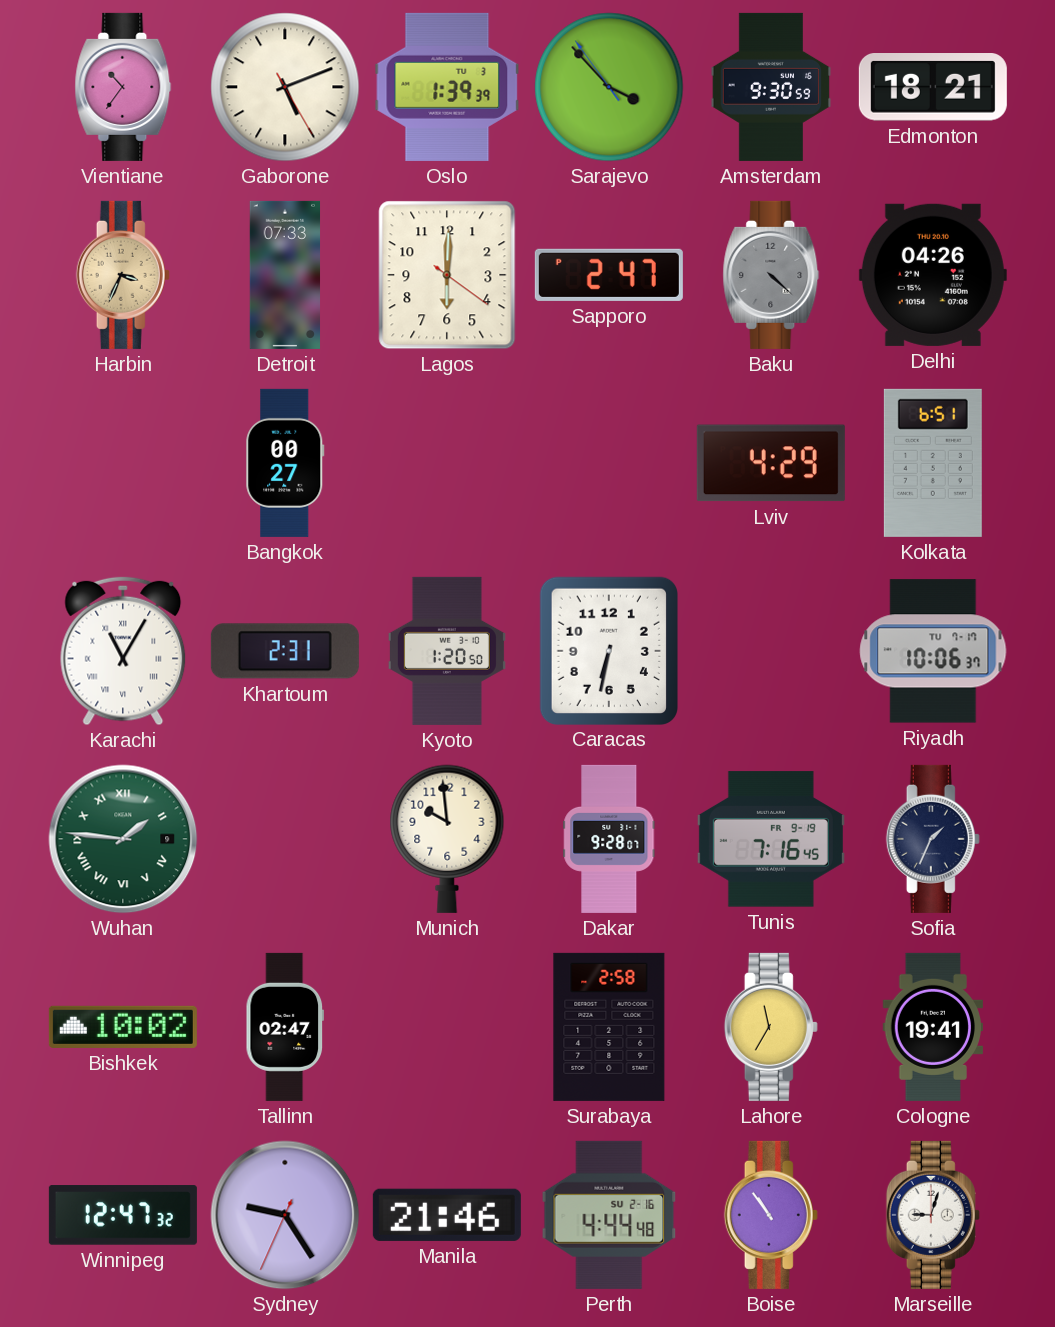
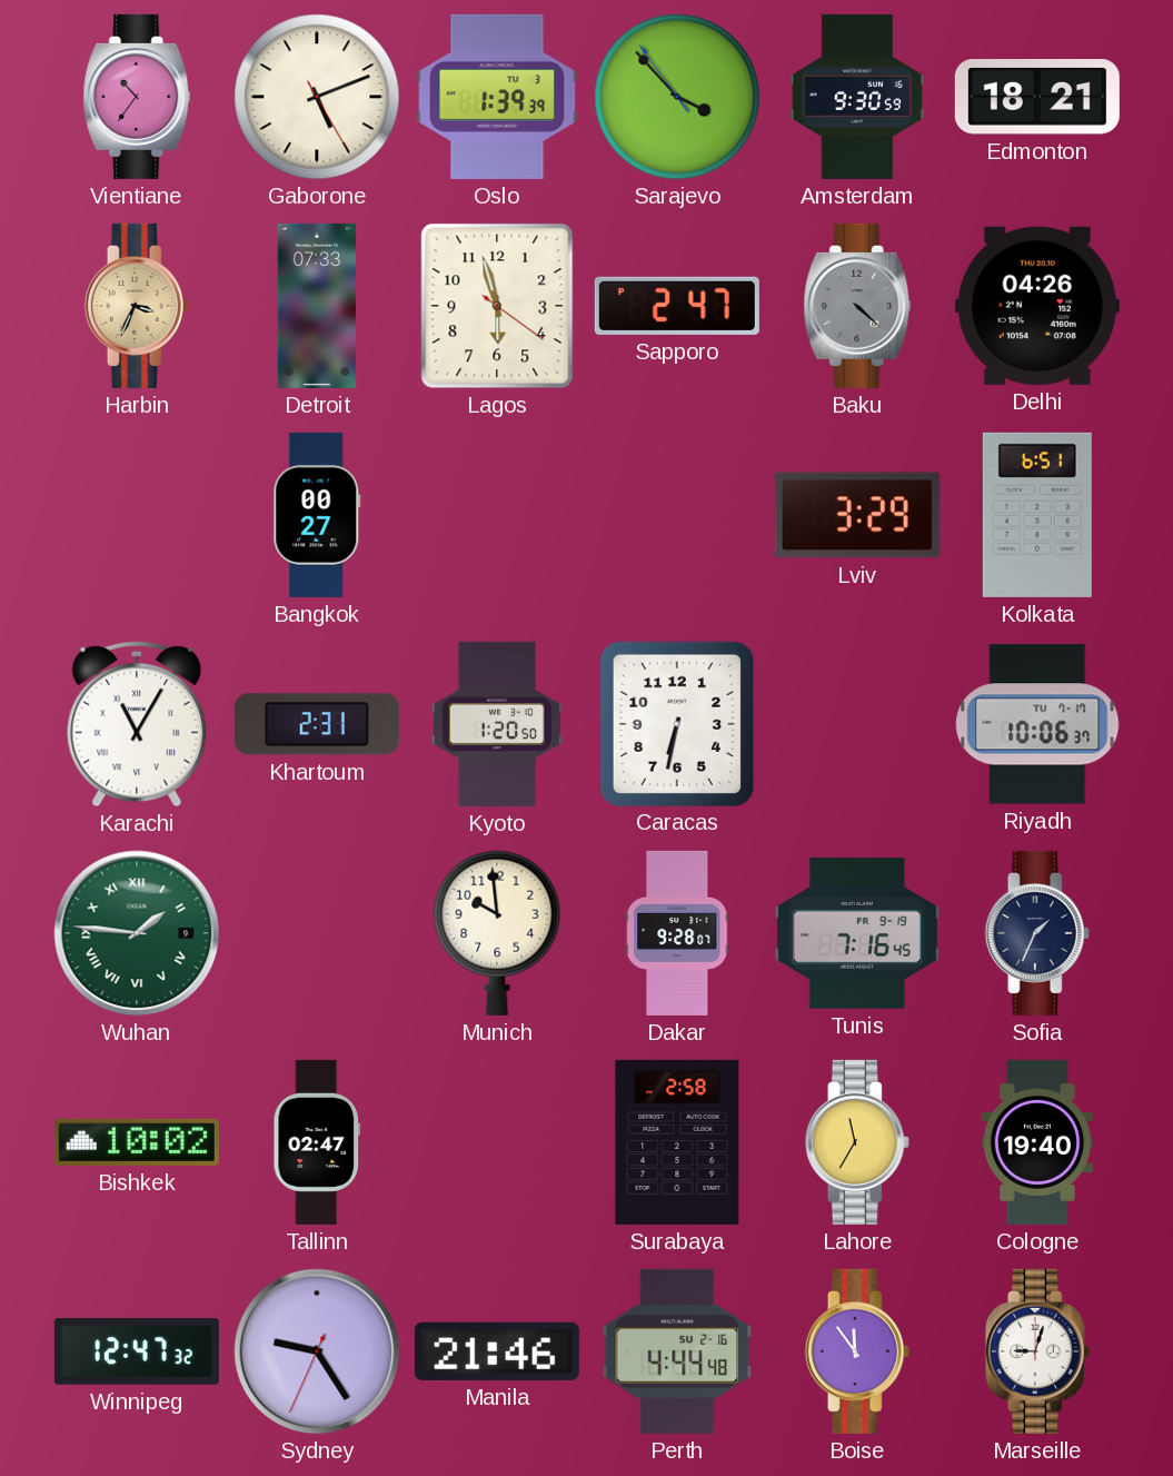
Lagos: 6:00 -> 5:57
Lviv: 4:29 -> 3:29
Cologne: 19:41 -> 19:40
Boise: 10:54 -> 11:54
